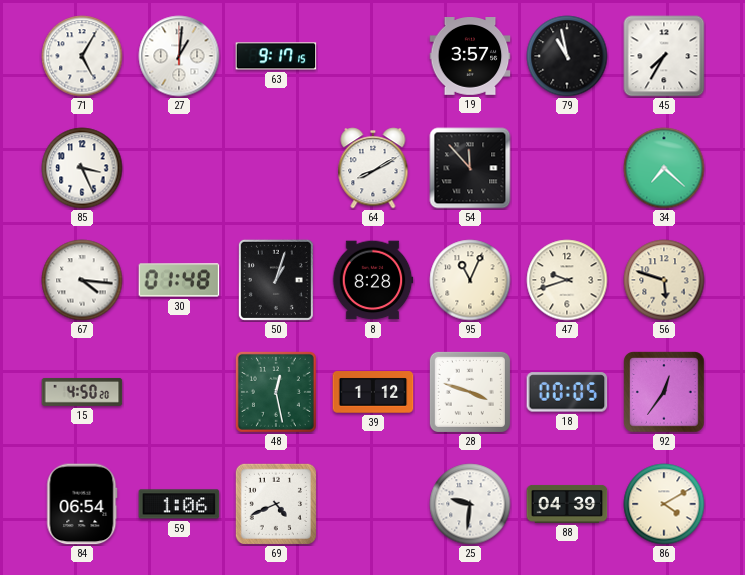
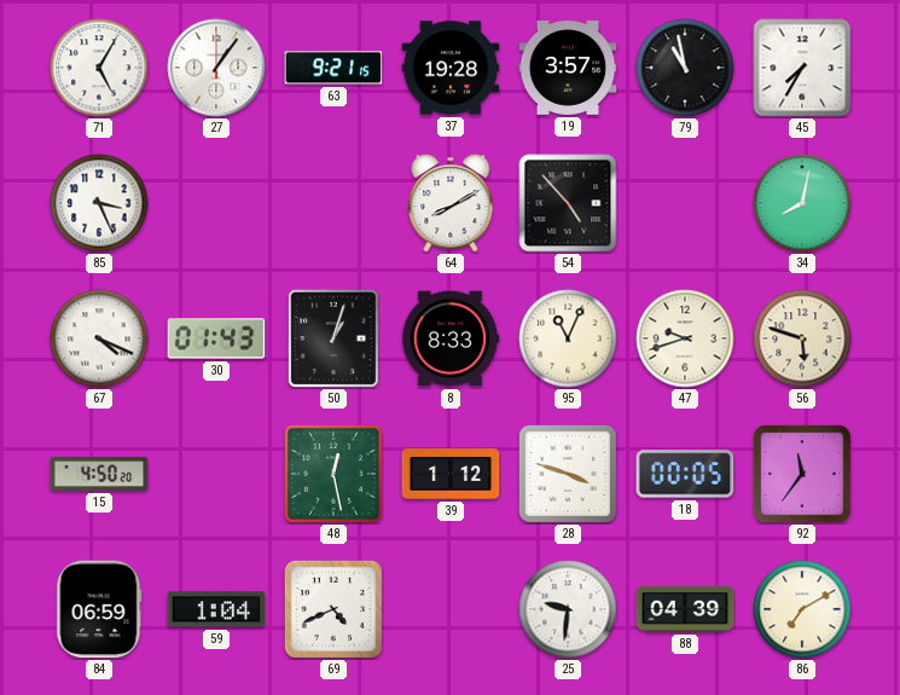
27: 1:01 -> 1:06
63: 9:17 -> 9:21
37: none -> 19:28
54: 11:53 -> 4:53
34: 7:22 -> 8:02
67: 4:16 -> 4:19
30: 01:48 -> 01:43
8: 8:28 -> 8:33
92: 12:36 -> 11:36
84: 06:54 -> 06:59
59: 1:06 -> 1:04
86: 4:10 -> 7:10
